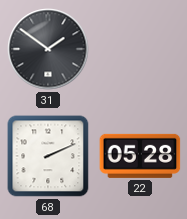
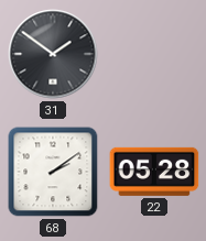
68: 2:11 -> 2:09
